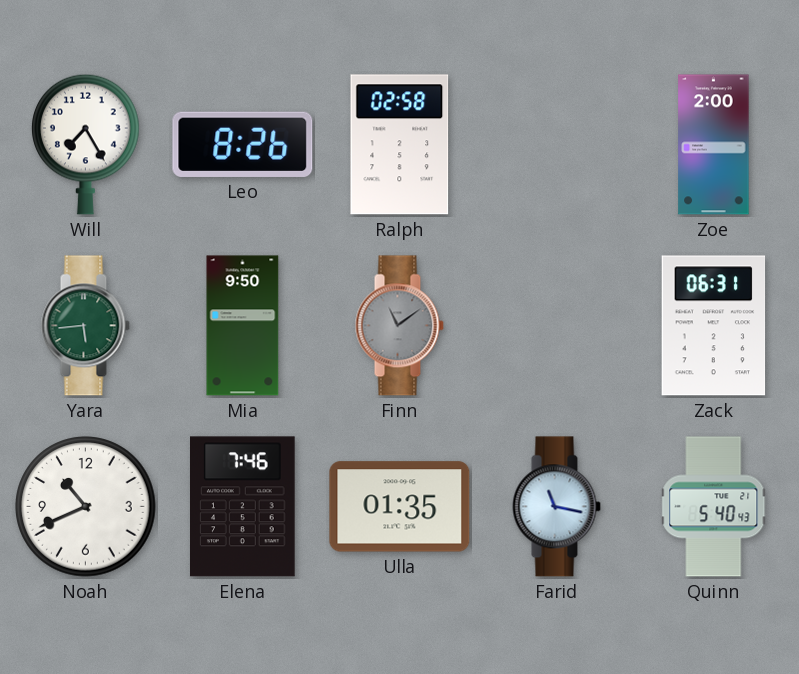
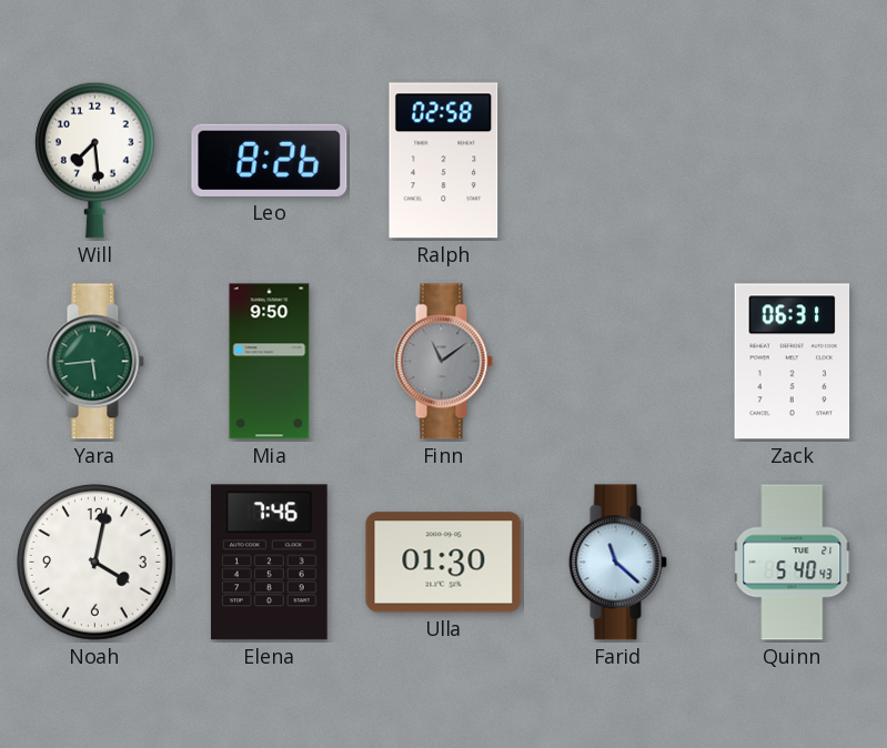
Will: 7:25 -> 7:29
Zoe: 2:00 -> none
Noah: 10:41 -> 4:02
Ulla: 01:35 -> 01:30
Farid: 11:17 -> 11:22
